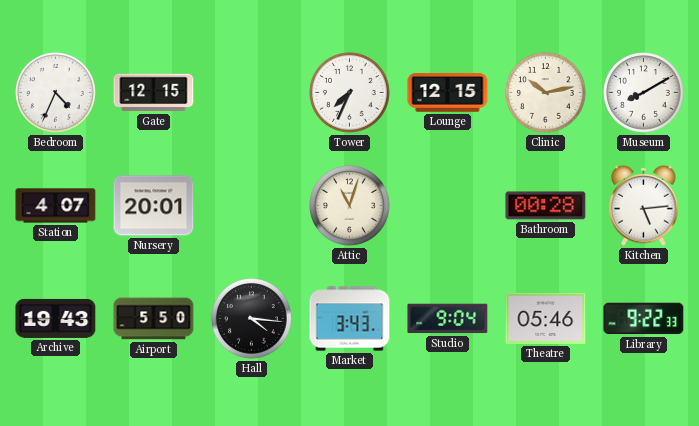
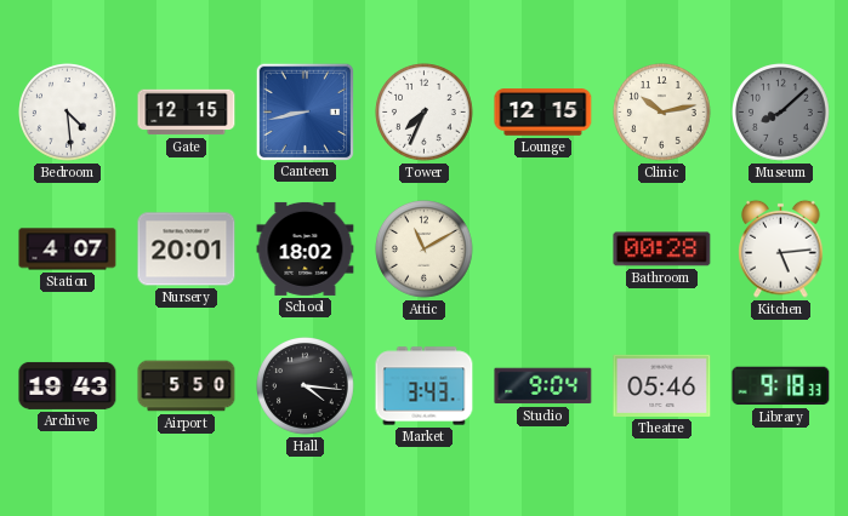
Bedroom: 4:34 -> 4:29
Canteen: none -> 8:43
Museum: 8:10 -> 8:08
Museum dial: white -> grey
School: none -> 18:02
Attic: 11:03 -> 11:10
Library: 9:22 -> 9:18
